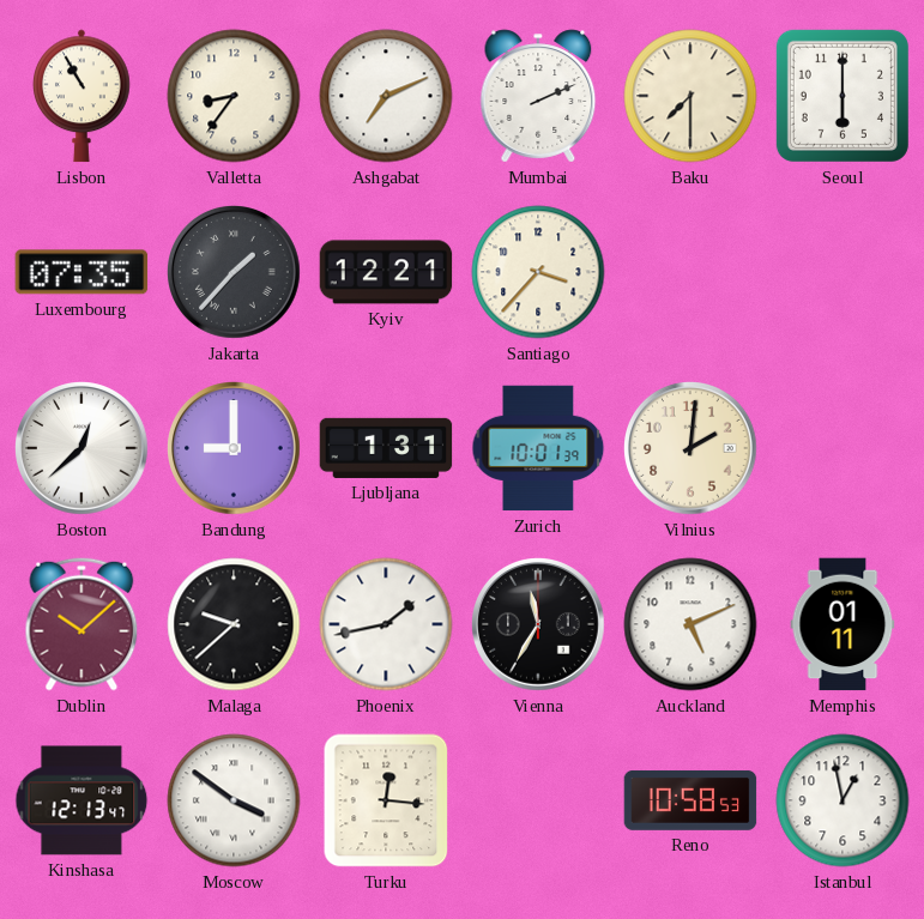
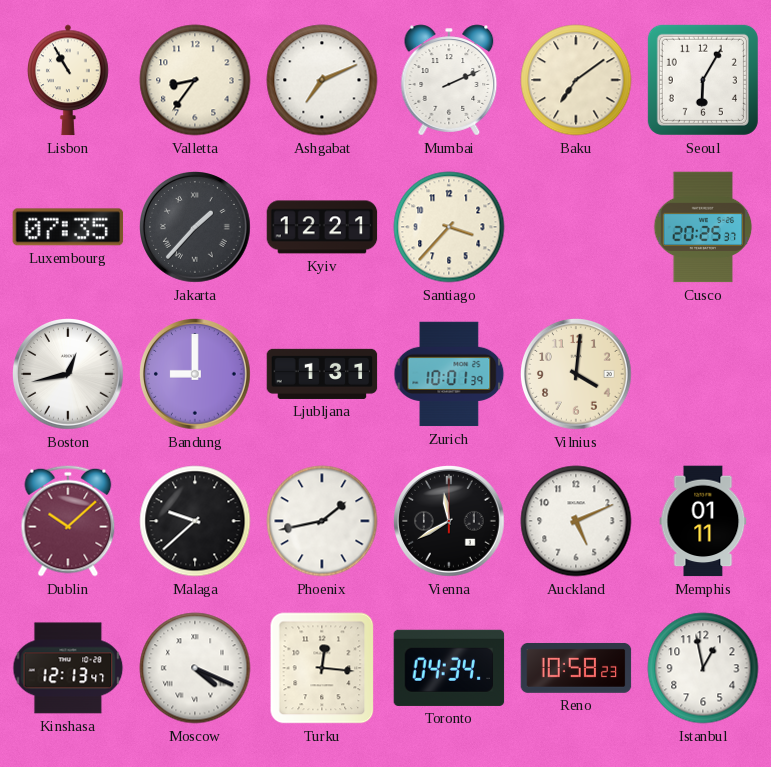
Baku: 7:30 -> 7:09
Seoul: 6:00 -> 6:05
Cusco: none -> 20:25
Boston: 12:38 -> 12:43
Vilnius: 2:01 -> 4:01
Vienna: 11:35 -> 11:40
Moscow: 3:51 -> 4:19
Toronto: none -> 04:34
Reno: 10:58:53 -> 10:58:23
